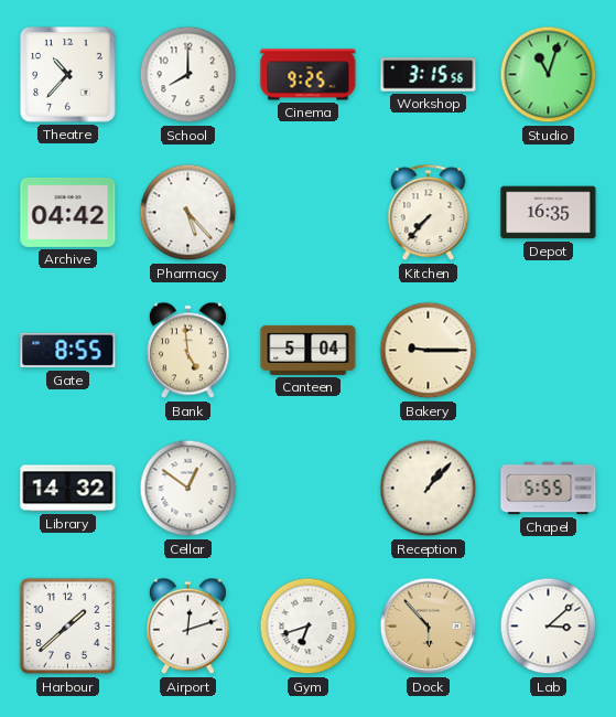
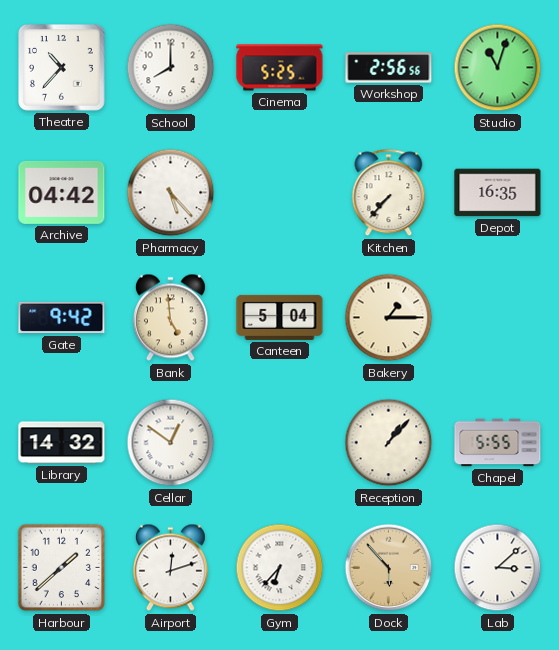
Cinema: 9:25 -> 5:25
Workshop: 3:15 -> 2:56
Gate: 8:55 -> 9:42
Bakery: 9:15 -> 1:15
Gym: 6:42 -> 6:37
